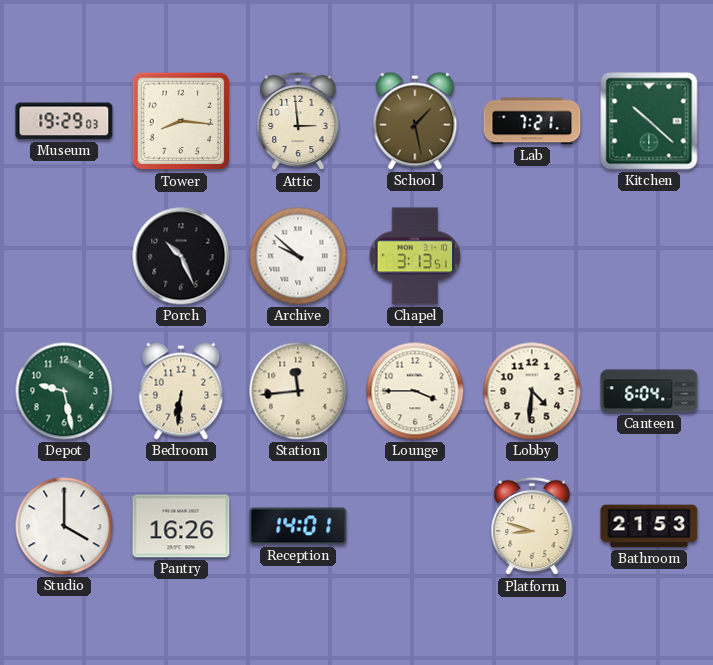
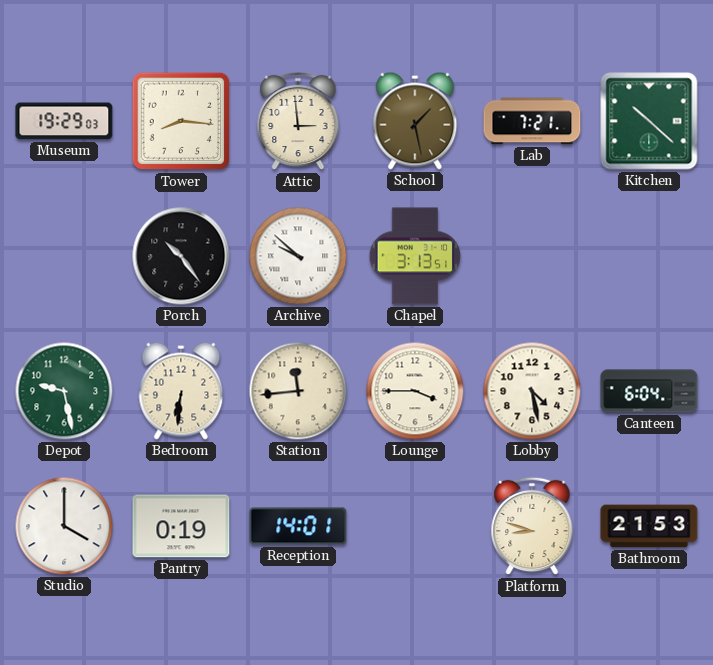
Porch: 10:26 -> 10:24
Lobby: 4:31 -> 4:28
Pantry: 16:26 -> 0:19
